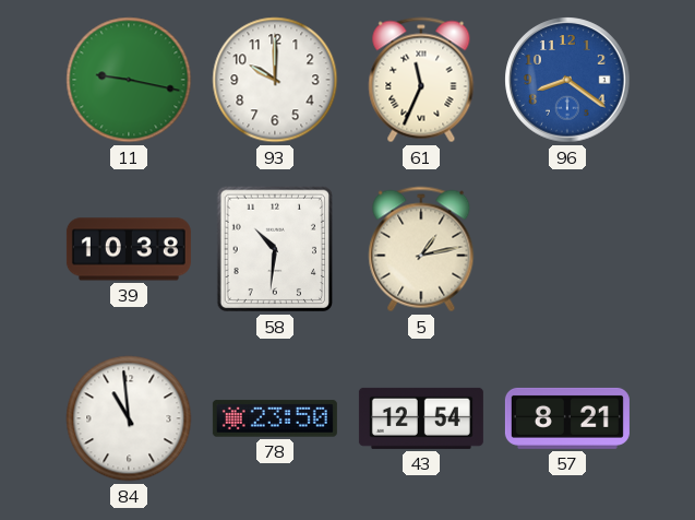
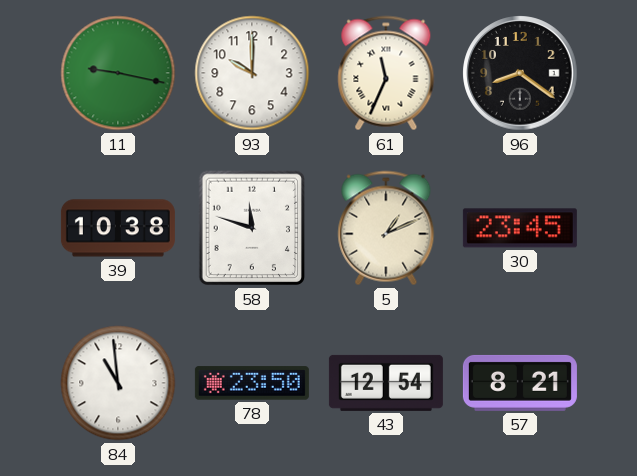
96 dial: blue -> black
58: 10:31 -> 11:48
5: 1:13 -> 1:11
30: none -> 23:45
